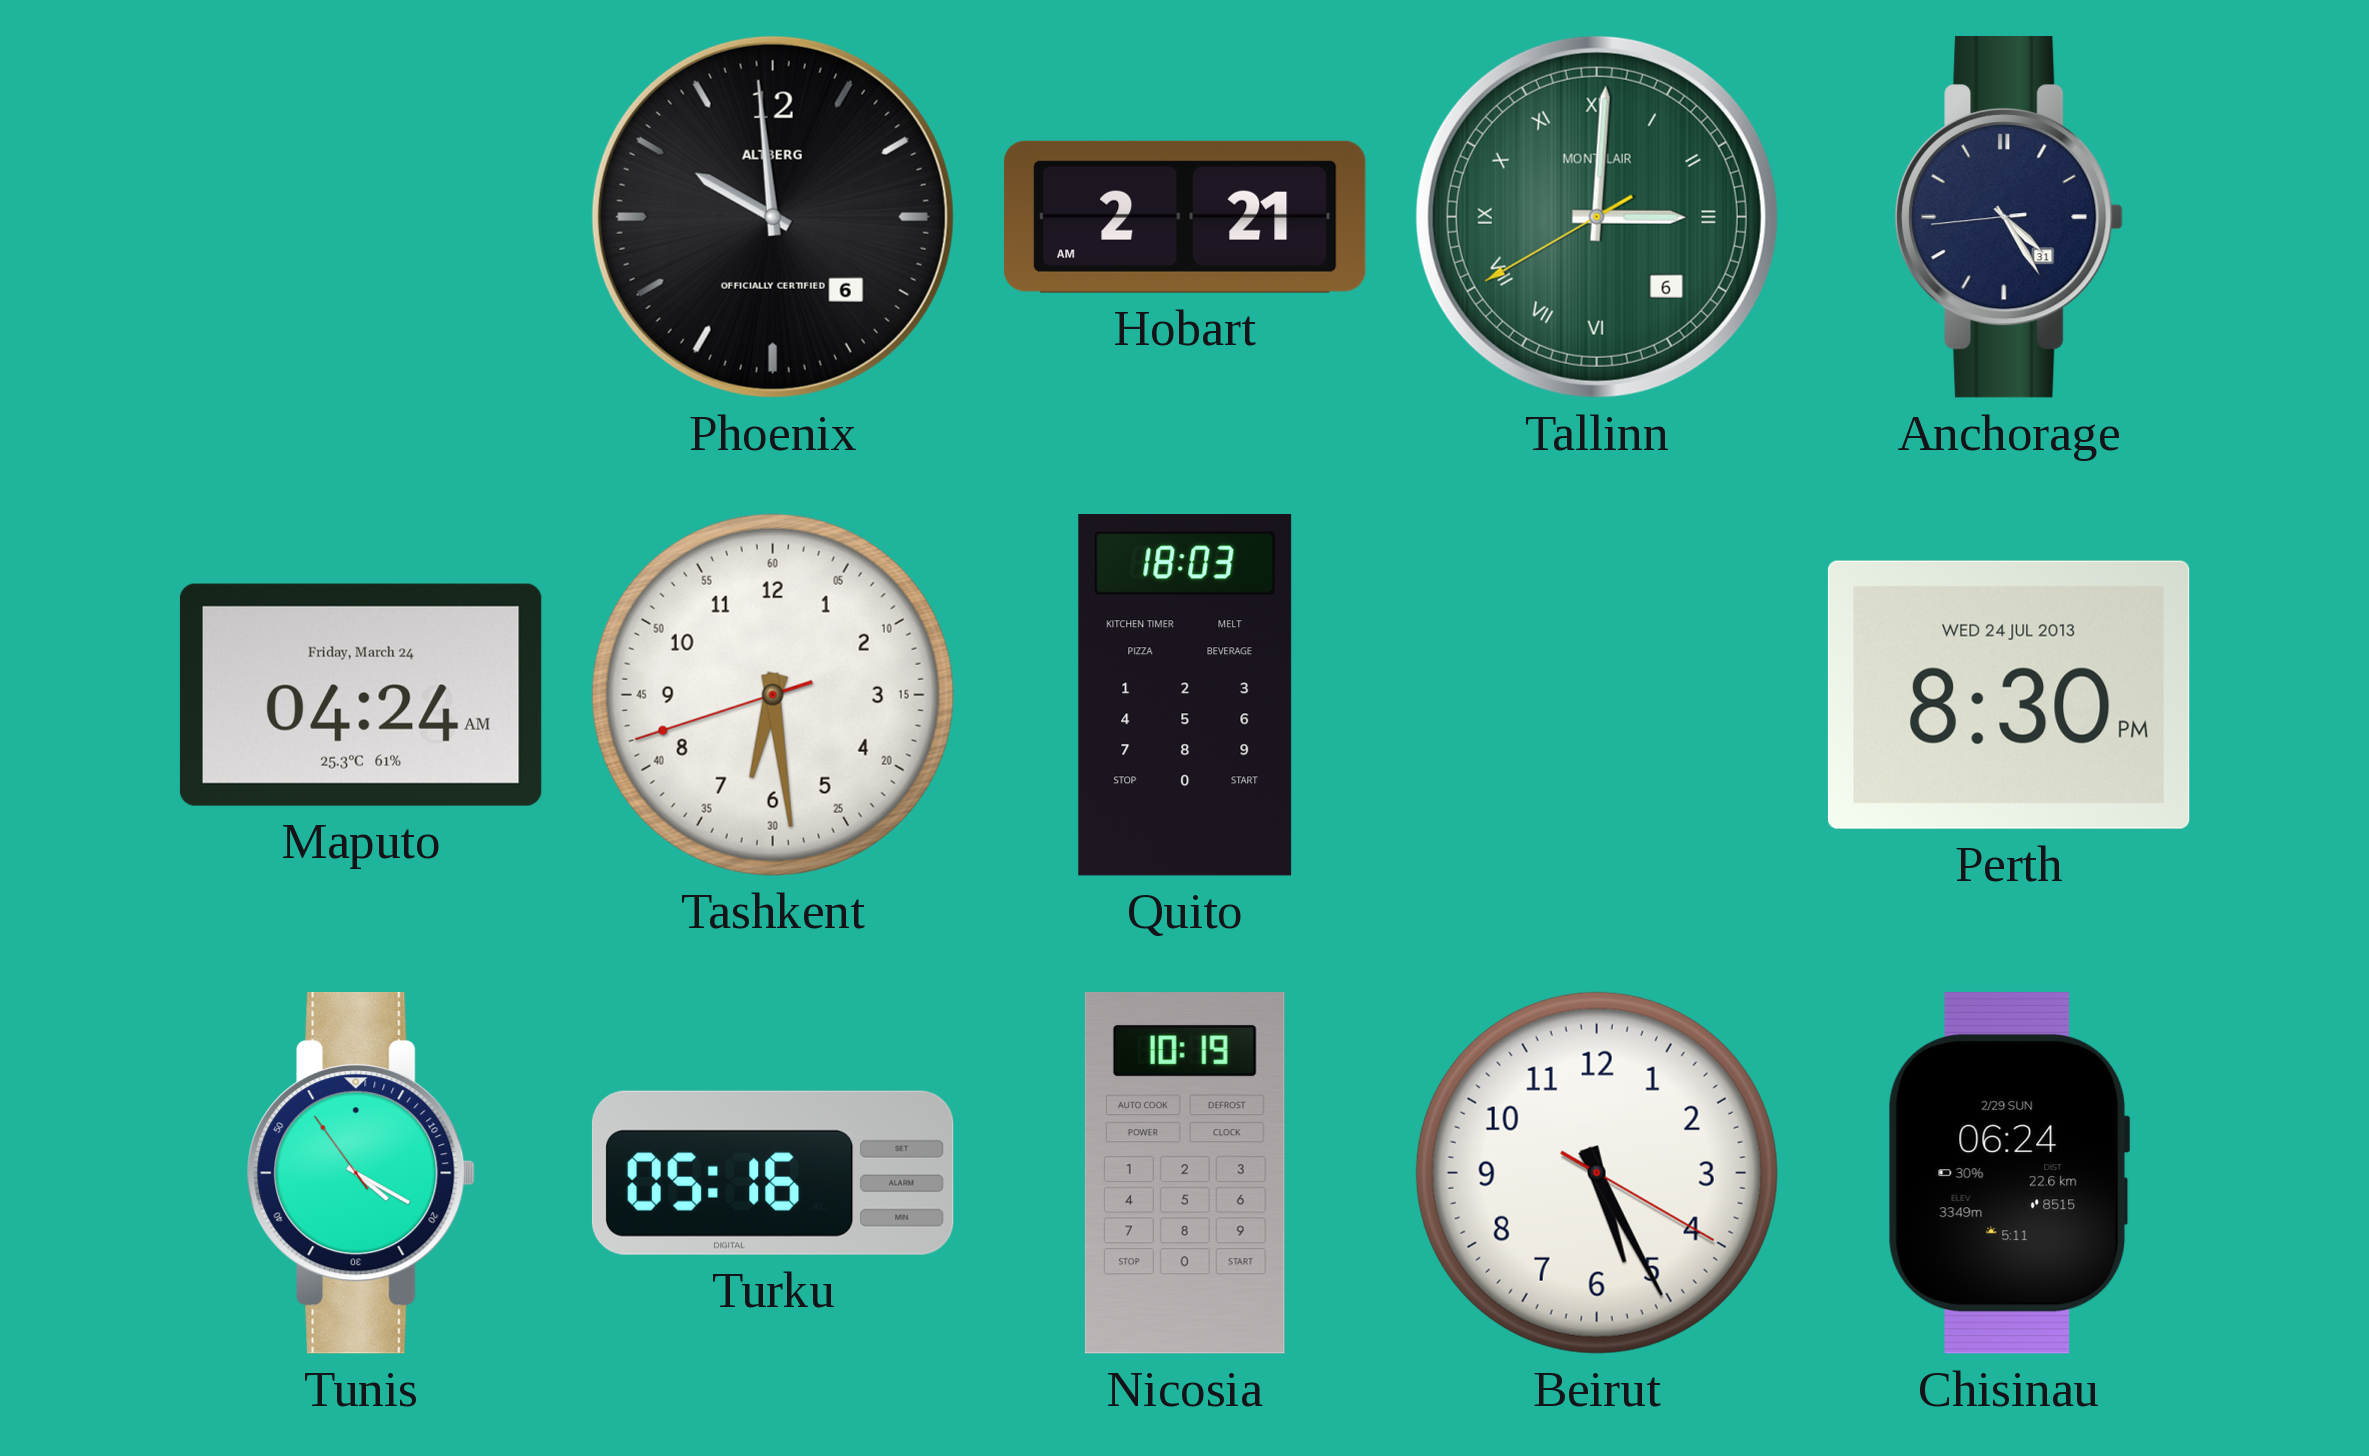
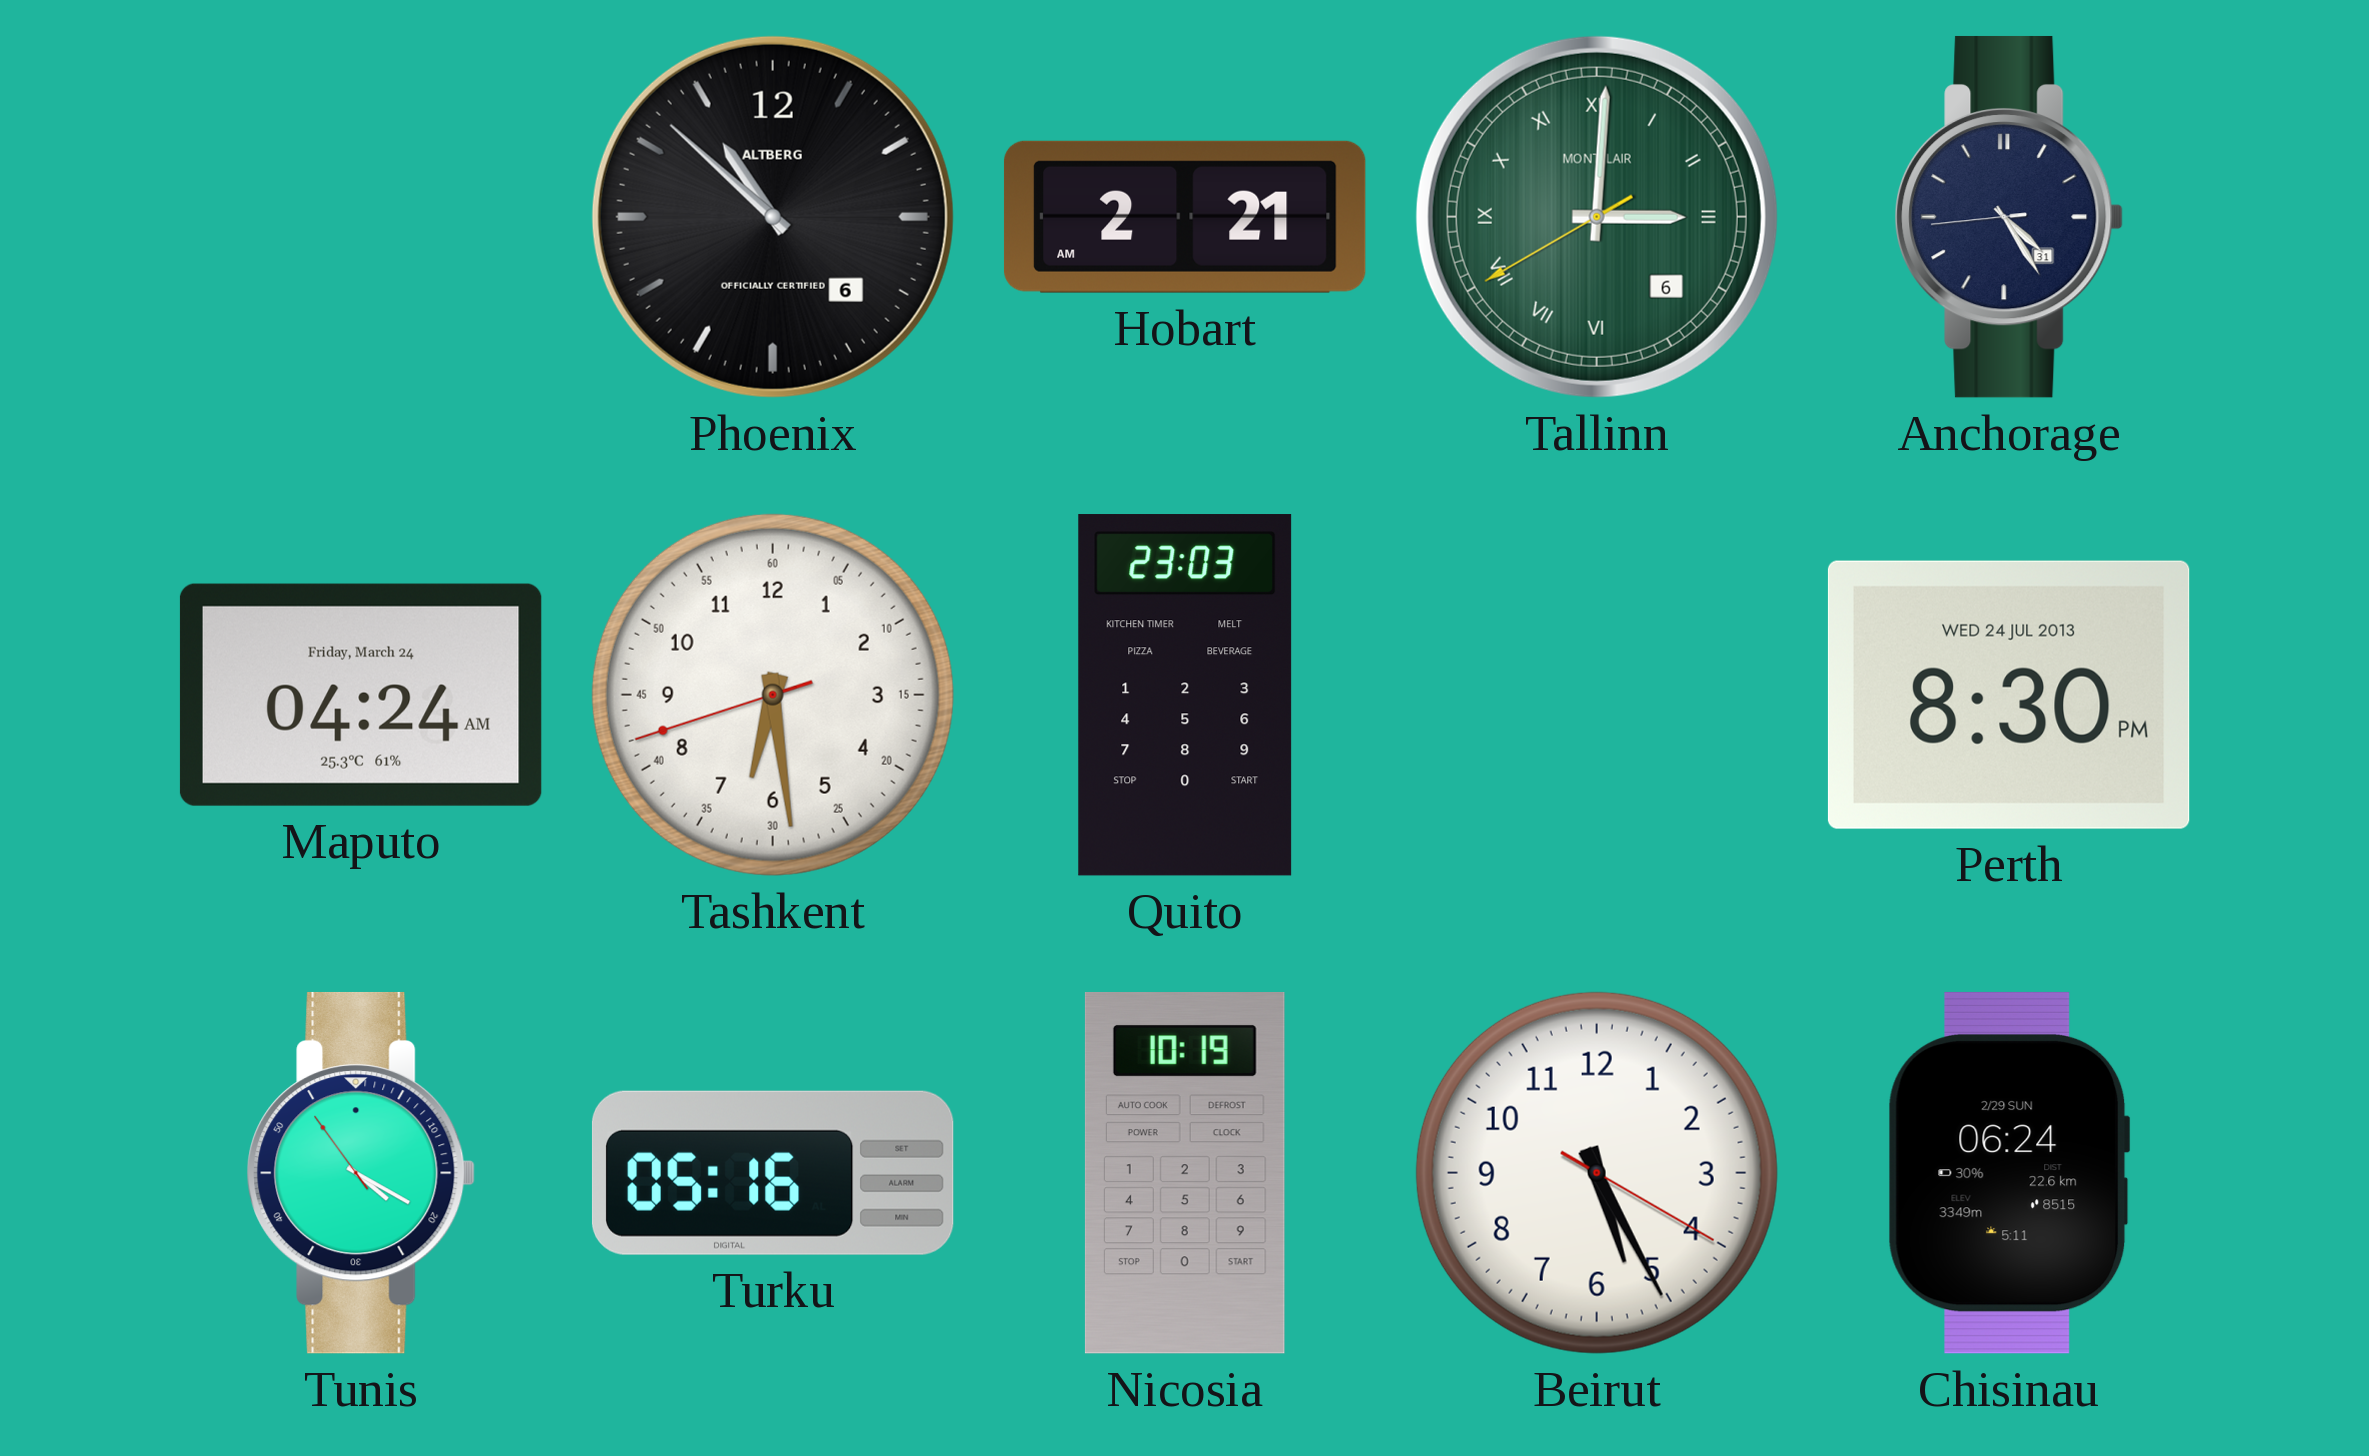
Phoenix: 9:59 -> 10:52
Quito: 18:03 -> 23:03
